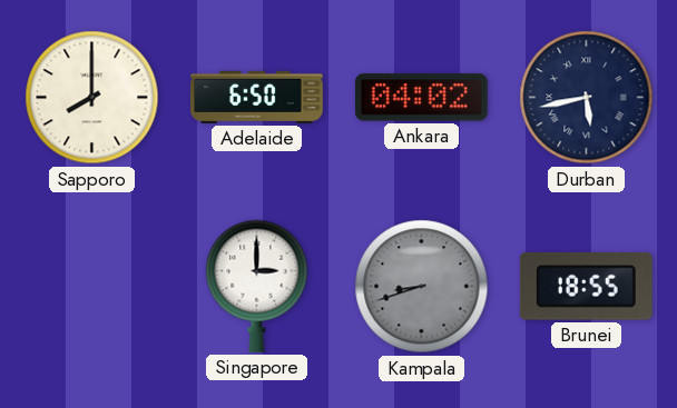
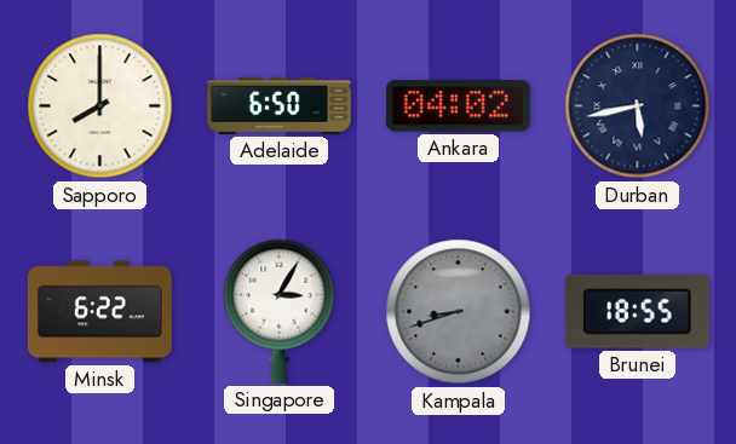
Minsk: none -> 6:22
Singapore: 3:00 -> 3:05
